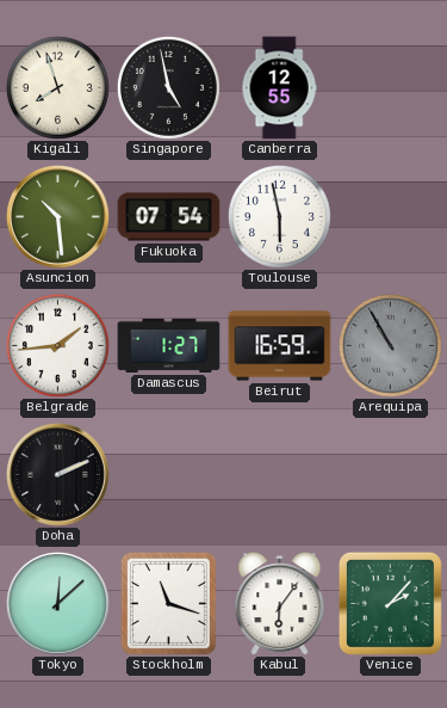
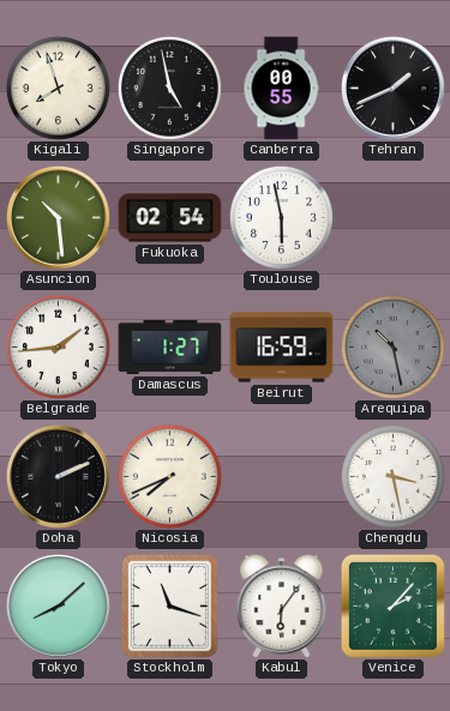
Canberra: 12:55 -> 00:55
Tehran: none -> 1:41
Fukuoka: 07:54 -> 02:54
Arequipa: 10:55 -> 10:28
Nicosia: none -> 7:41
Chengdu: none -> 3:28
Tokyo: 12:08 -> 8:08
